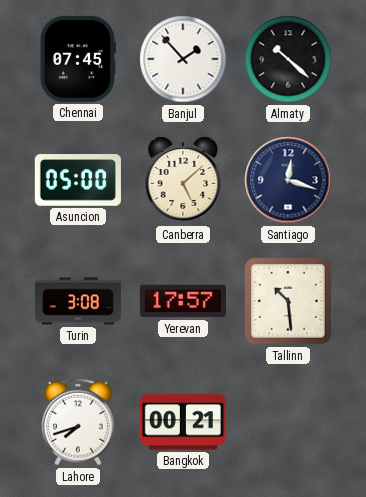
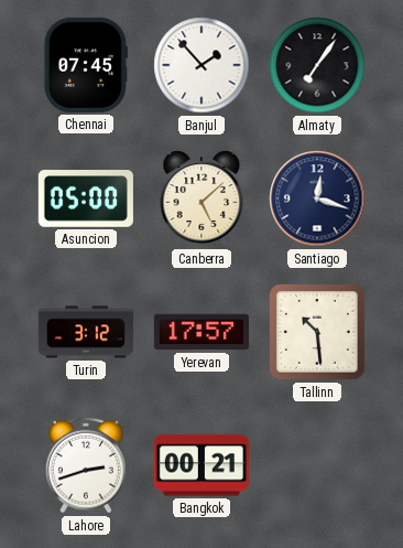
Almaty: 10:22 -> 7:06
Turin: 3:08 -> 3:12
Lahore: 7:42 -> 2:42
